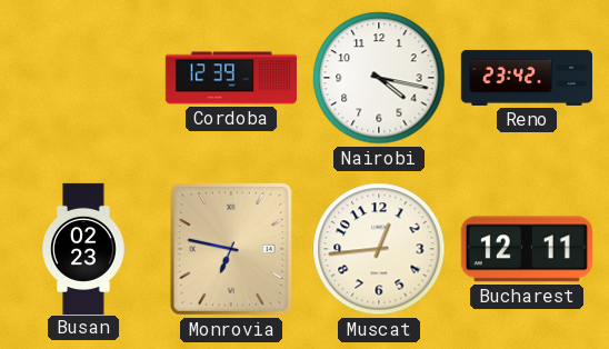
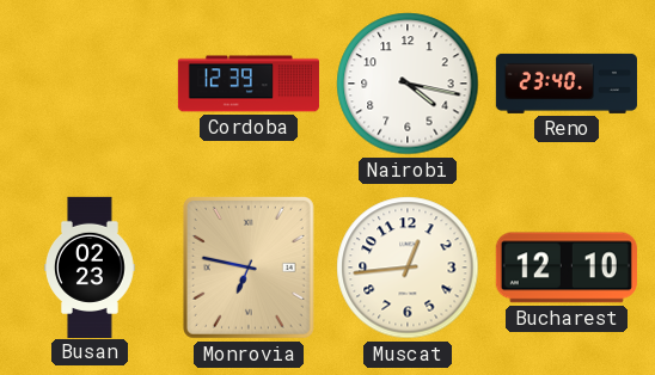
Reno: 23:42 -> 23:40
Bucharest: 12:11 -> 12:10
